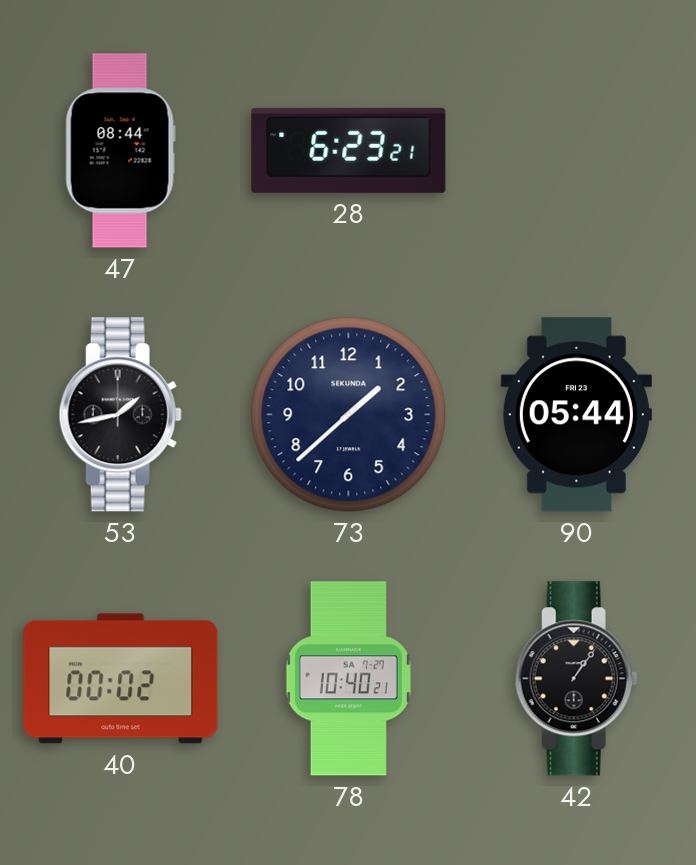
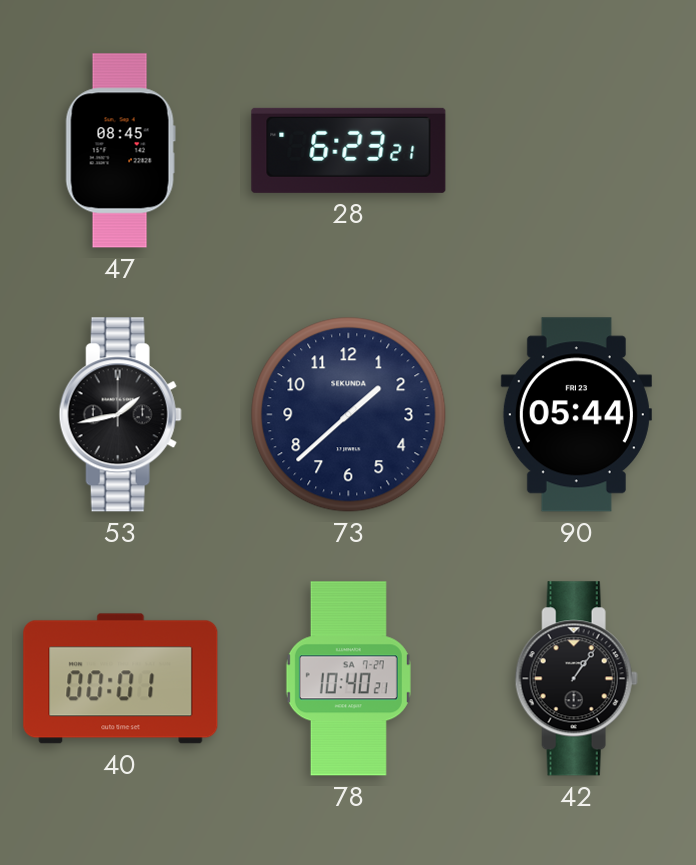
47: 08:44 -> 08:45
40: 00:02 -> 00:01
